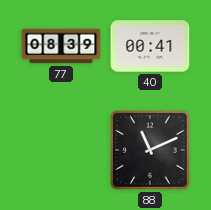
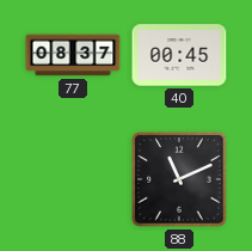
77: 08:39 -> 08:37
40: 00:41 -> 00:45
